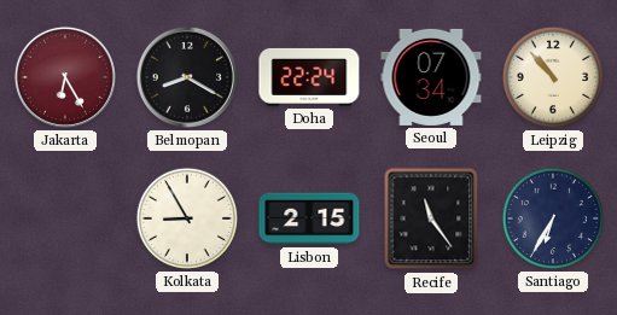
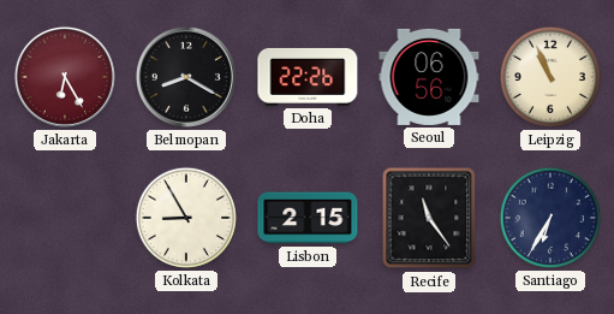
Doha: 22:24 -> 22:26
Seoul: 07:34 -> 06:56
Leipzig: 10:53 -> 10:56
